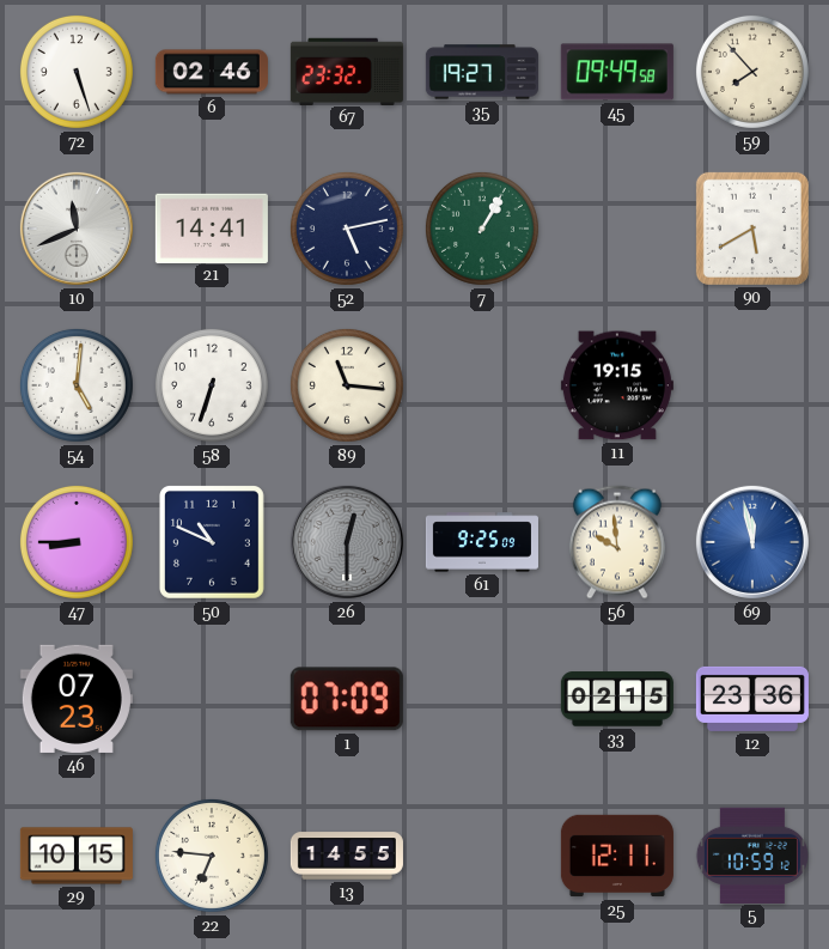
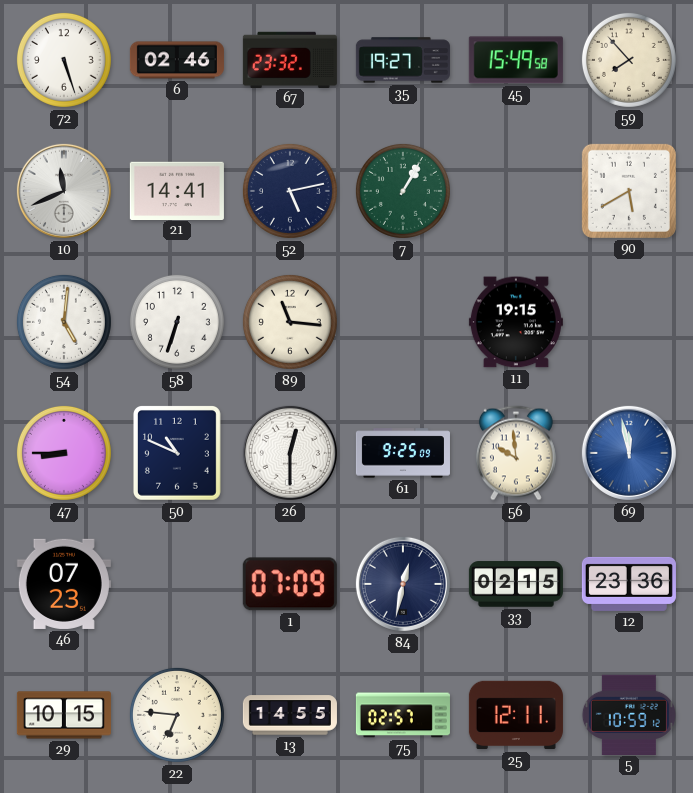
45: 09:49 -> 15:49
26 dial: grey -> white
84: none -> 12:32
75: none -> 02:57
